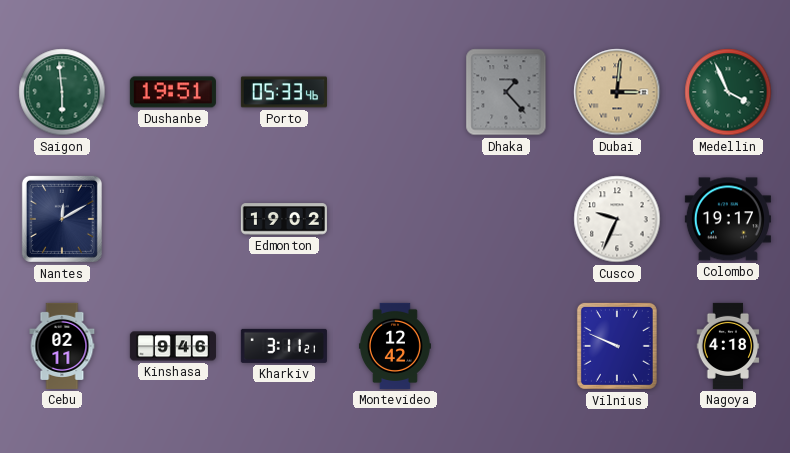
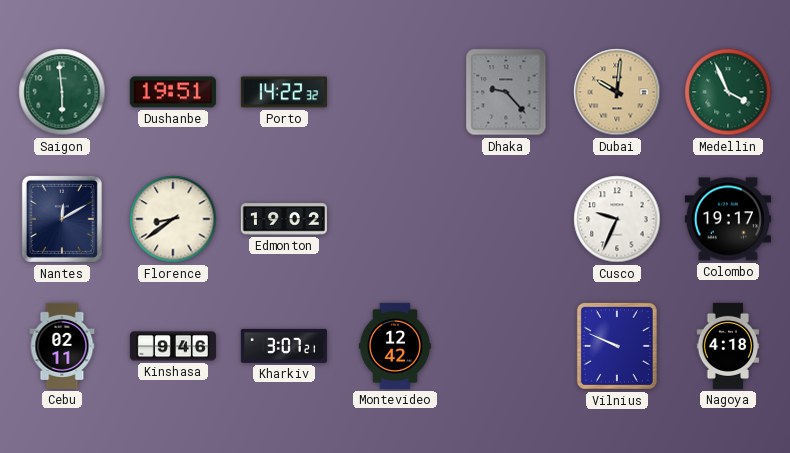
Porto: 05:33 -> 14:22
Dhaka: 1:23 -> 9:23
Dubai: 3:01 -> 10:01
Florence: none -> 8:39
Kharkiv: 3:11 -> 3:07
